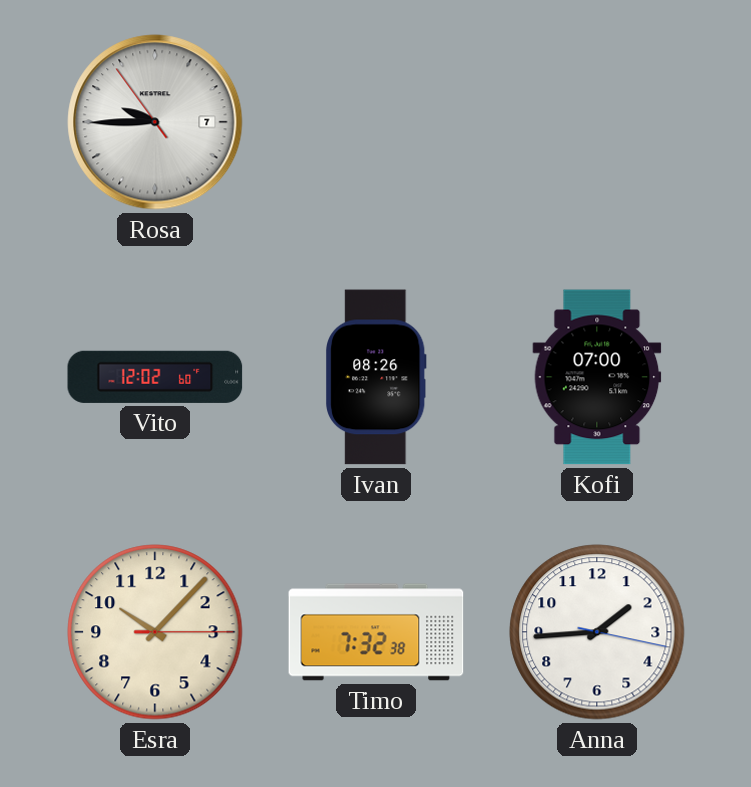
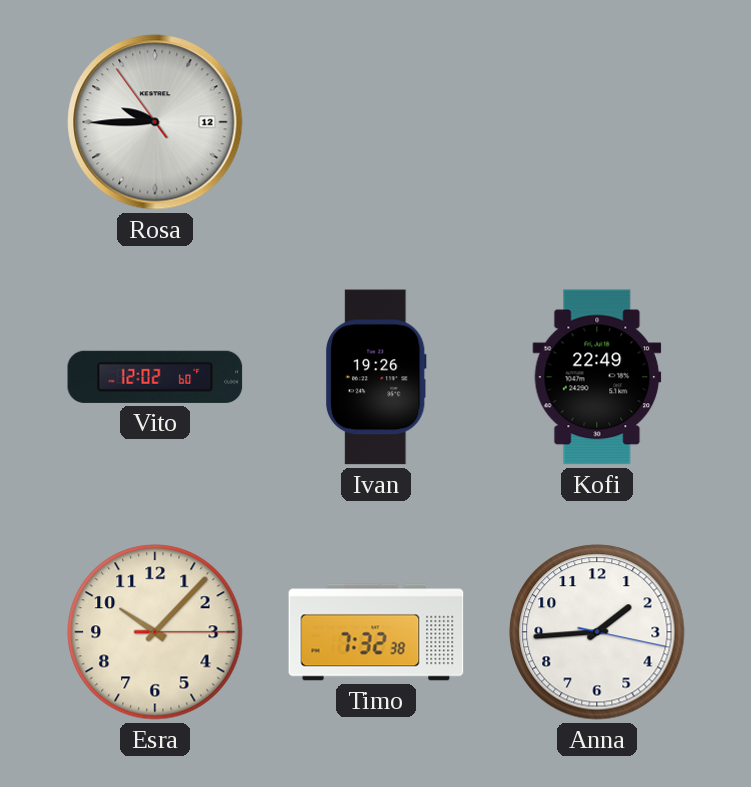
Rosa date: 7 -> 12
Ivan: 08:26 -> 19:26
Kofi: 07:00 -> 22:49
